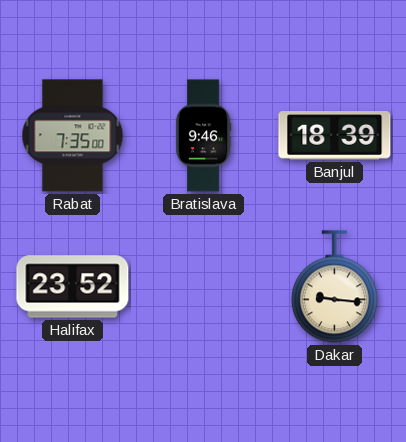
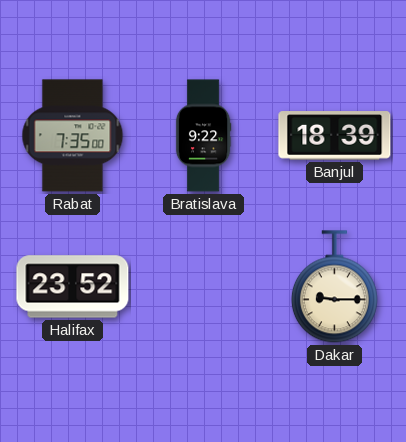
Bratislava: 9:46 -> 9:22
Dakar: 9:16 -> 9:15
